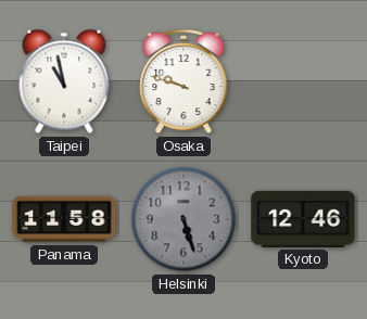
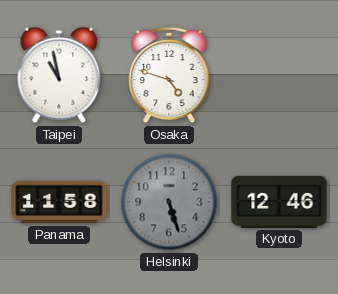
Osaka: 9:48 -> 4:48
